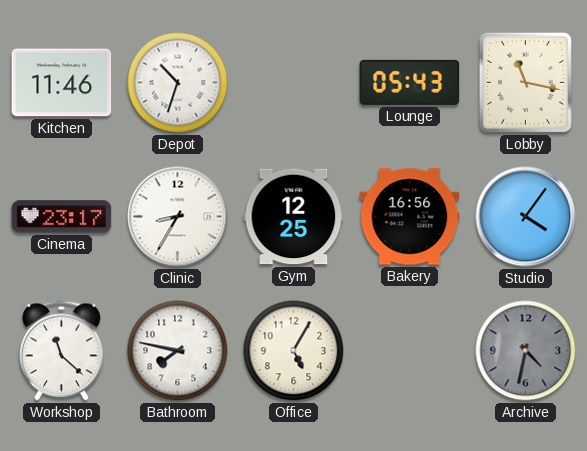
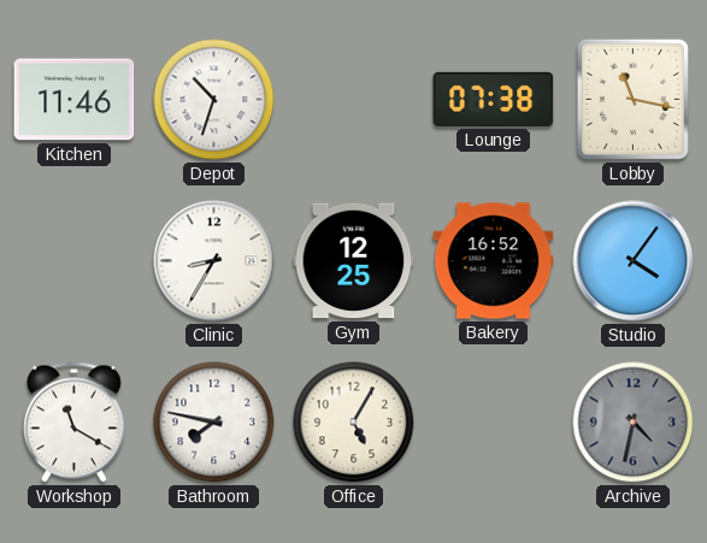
Lounge: 05:43 -> 07:38
Cinema: 23:17 -> none
Bakery: 16:56 -> 16:52
Workshop: 11:22 -> 11:20
